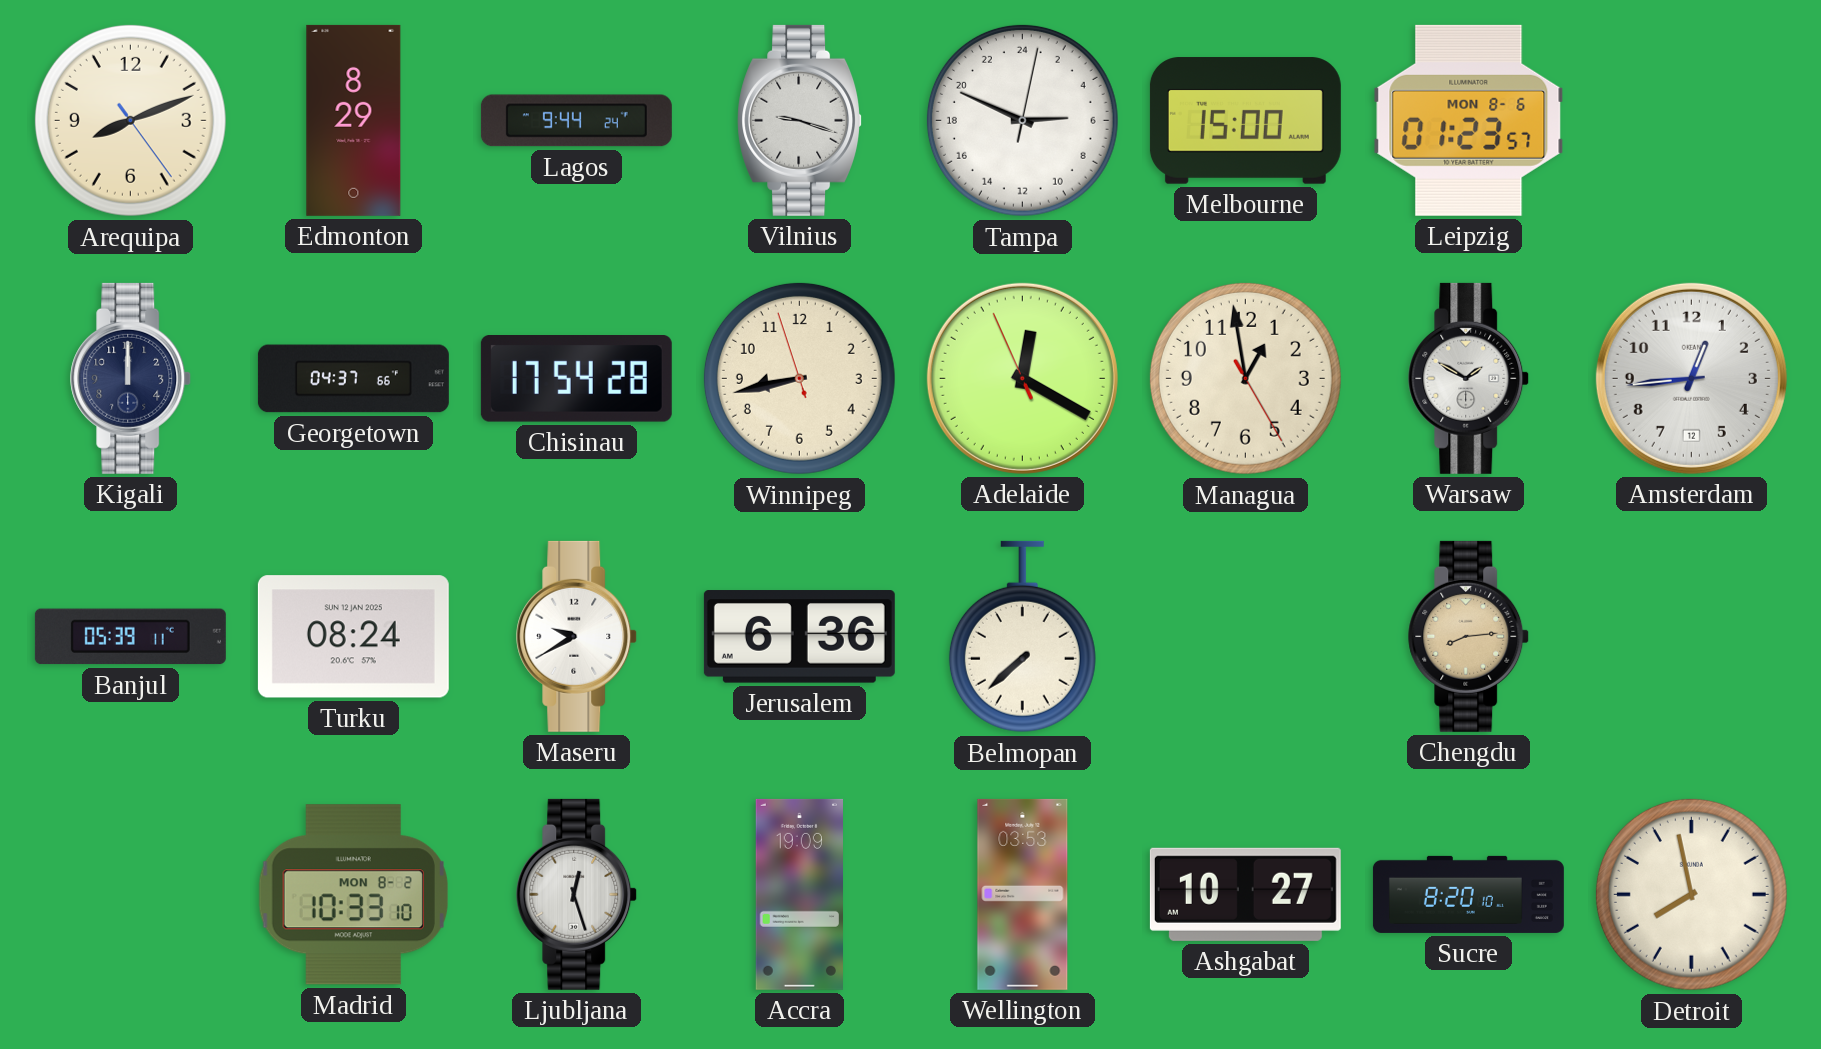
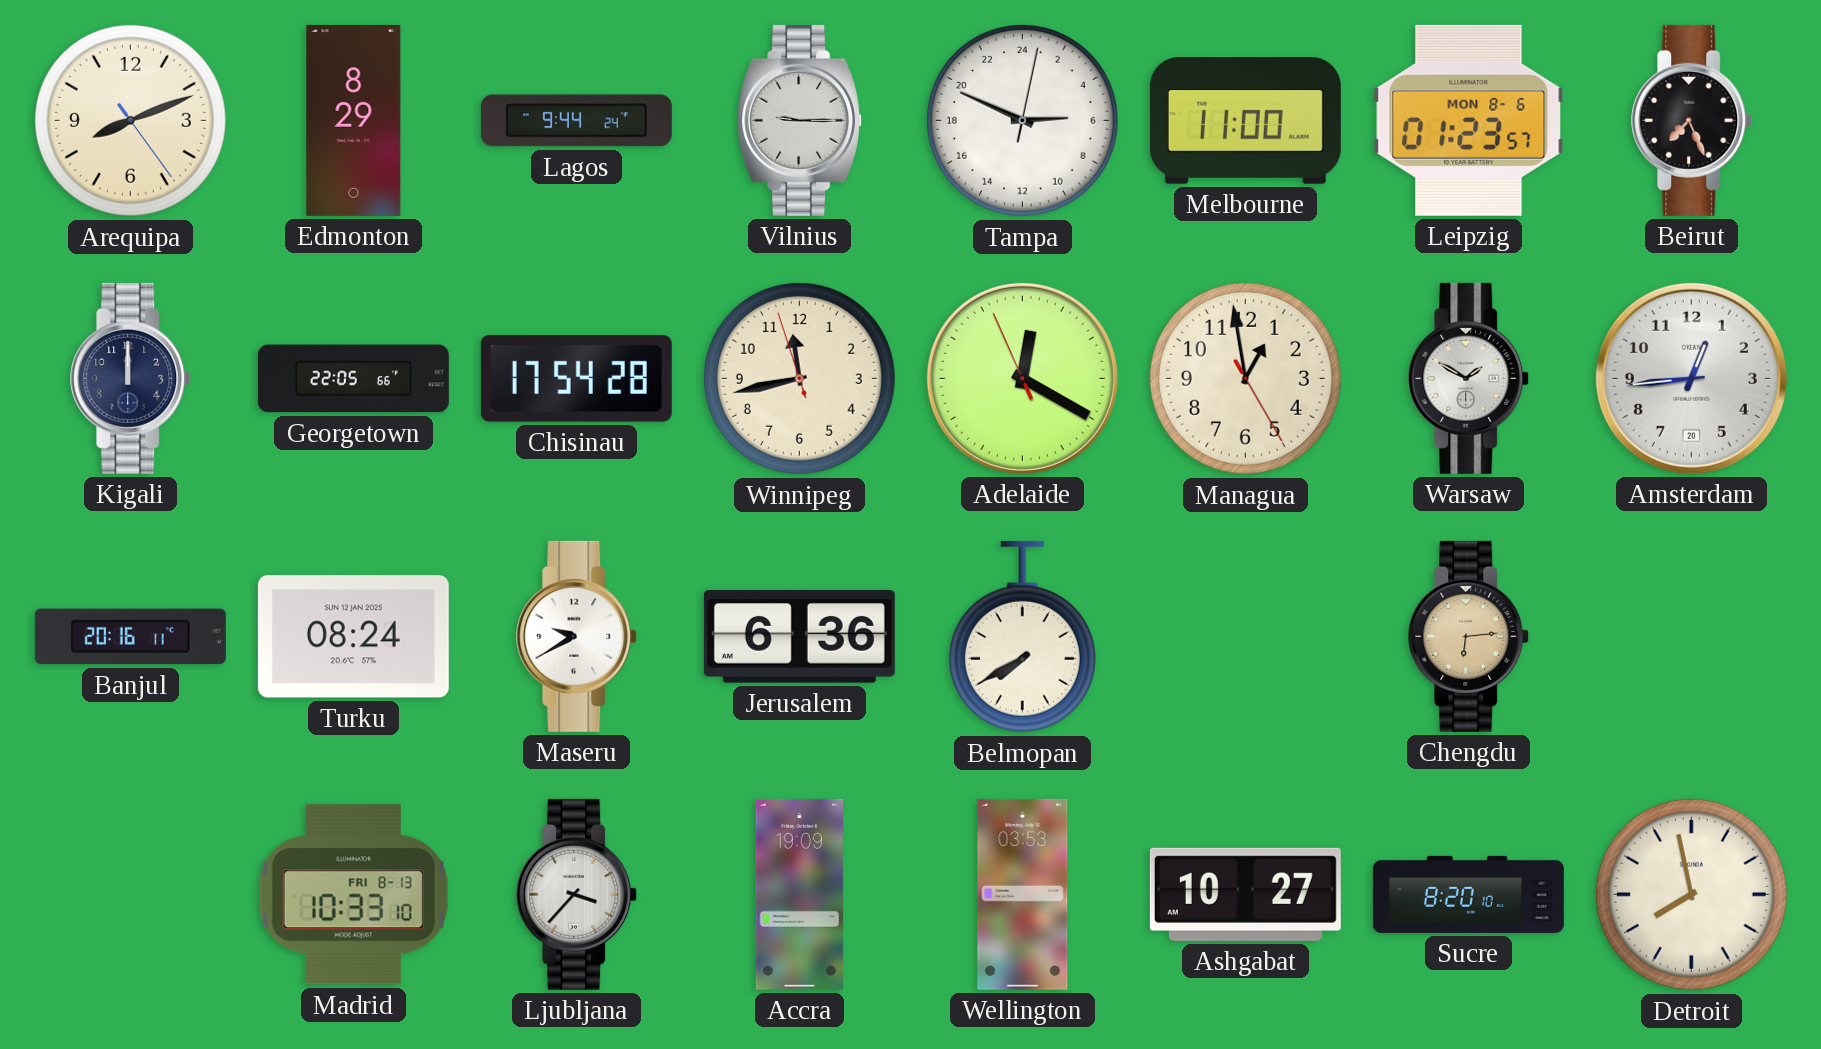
Vilnius: 9:18 -> 9:15
Melbourne: 15:00 -> 11:00
Beirut: none -> 7:26
Georgetown: 04:37 -> 22:05
Winnipeg: 8:42 -> 11:42
Amsterdam date: 12 -> 20
Banjul: 05:39 -> 20:16
Belmopan: 7:38 -> 7:40
Chengdu: 8:14 -> 6:14
Madrid date: MON 8-2 -> FRI 8-13
Ljubljana: 12:27 -> 3:37
